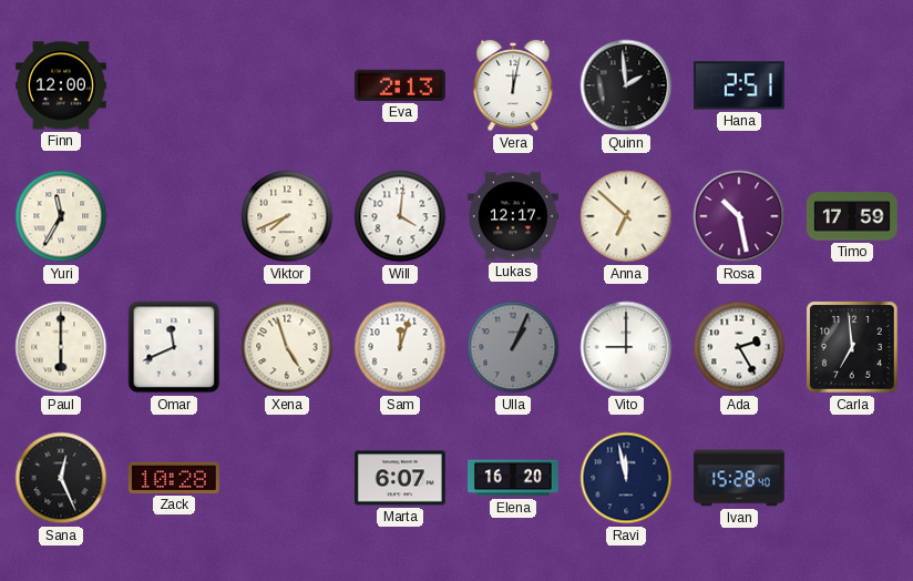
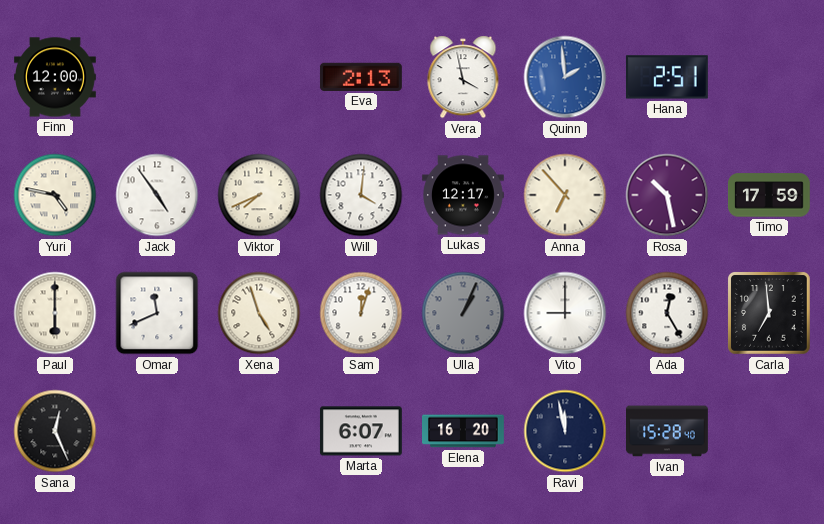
Vera: 12:02 -> 3:58
Quinn dial: black -> blue
Yuri: 11:35 -> 4:47
Jack: none -> 4:54
Anna: 6:52 -> 6:53
Ada: 2:25 -> 12:25
Zack: 10:28 -> none
